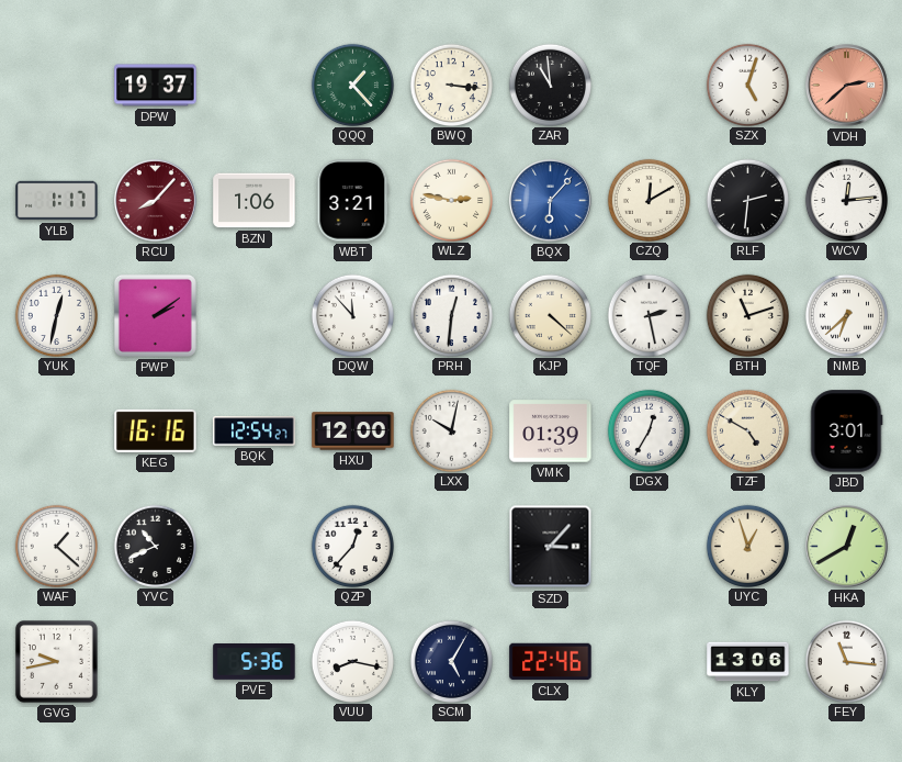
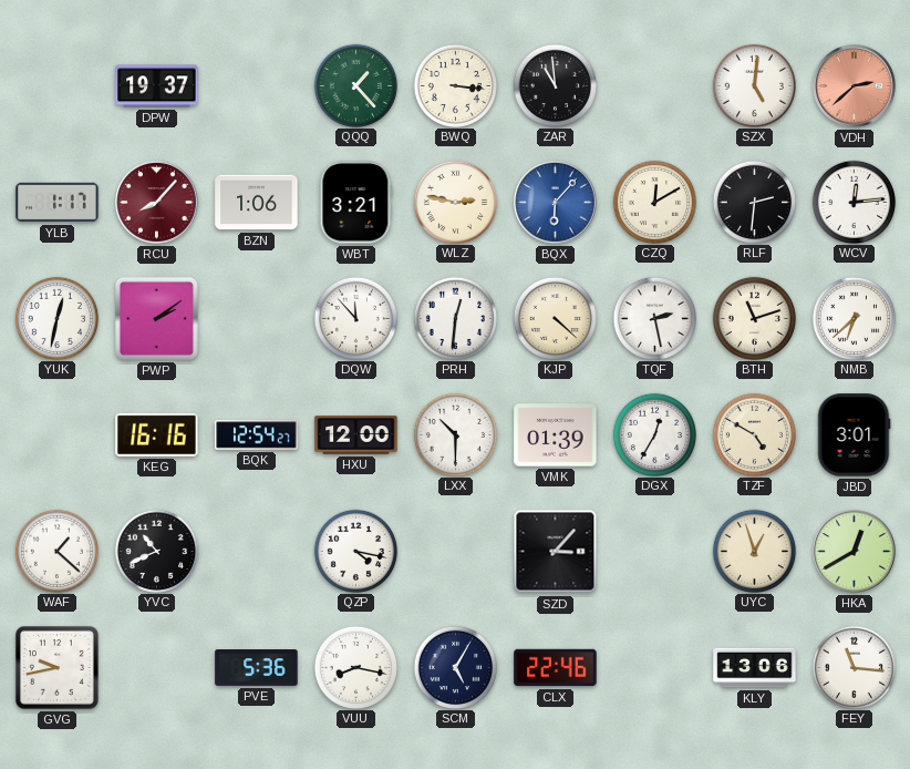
SZX: 5:03 -> 5:01
LXX: 10:02 -> 10:30
QZP: 12:37 -> 4:17
